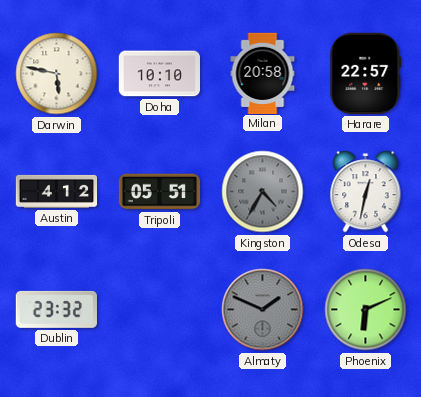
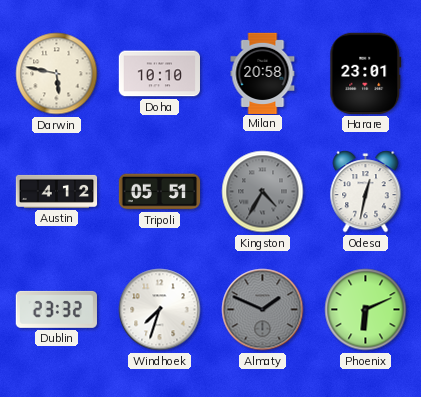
Harare: 22:57 -> 23:01
Windhoek: none -> 7:33
